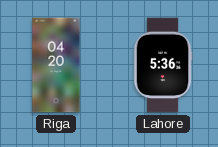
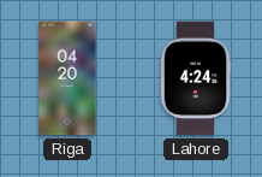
Lahore: 5:36 -> 4:24
